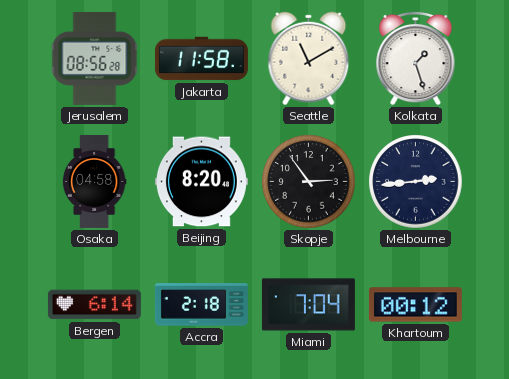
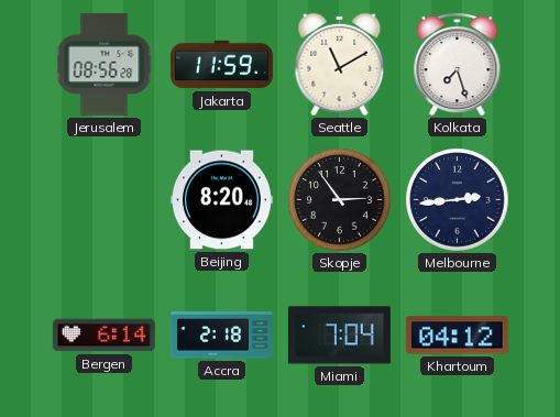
Jakarta: 11:58 -> 11:59
Kolkata: 1:27 -> 7:27
Osaka: 04:58 -> none
Khartoum: 00:12 -> 04:12
